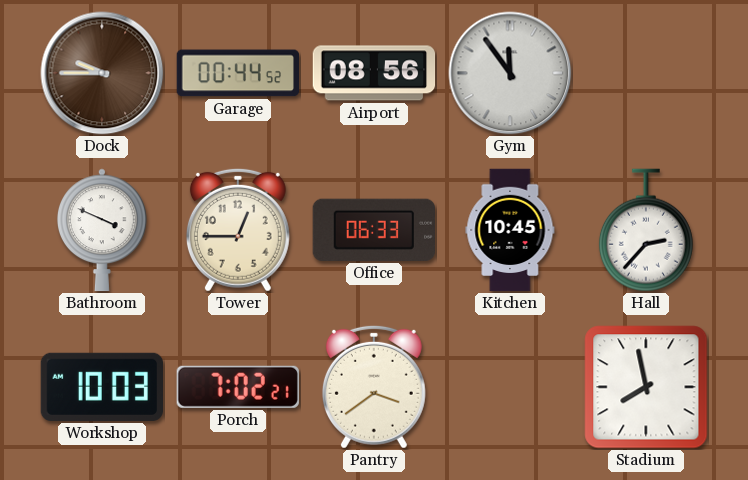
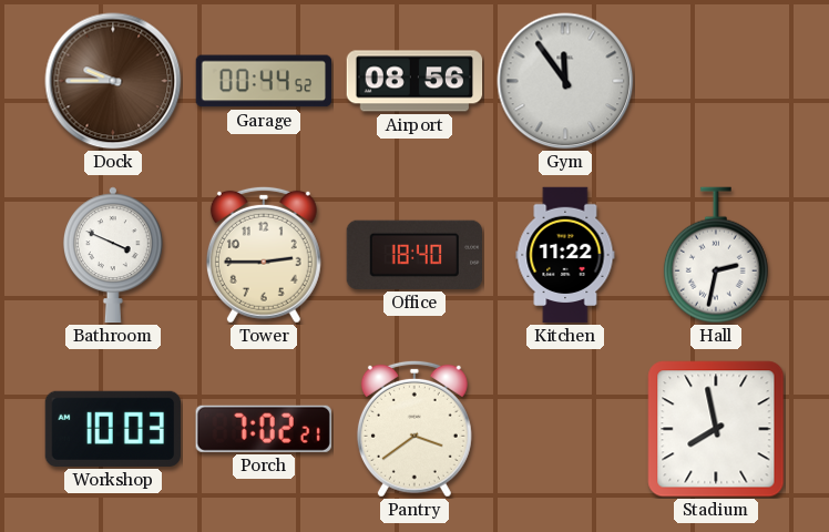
Tower: 12:45 -> 2:45
Office: 06:33 -> 18:40
Kitchen: 10:45 -> 11:22
Hall: 2:37 -> 2:32
